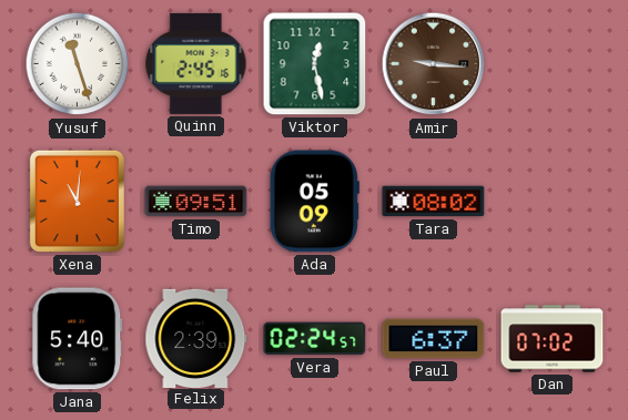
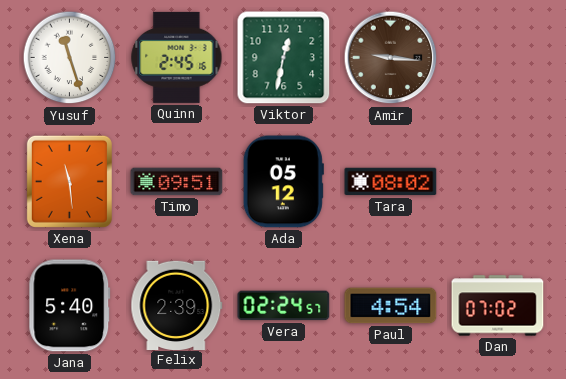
Viktor: 12:28 -> 12:32
Xena: 11:01 -> 11:29
Ada: 05:09 -> 05:12
Paul: 6:37 -> 4:54
